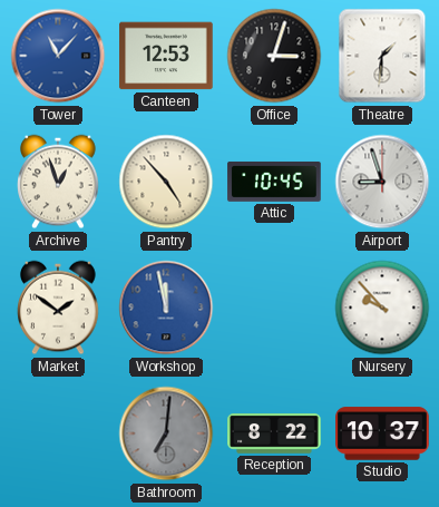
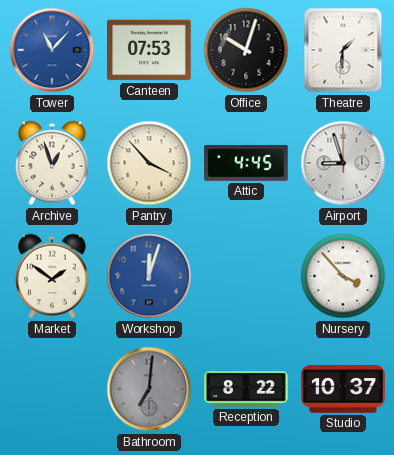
Canteen: 12:53 -> 07:53
Office: 3:03 -> 10:03
Pantry: 4:53 -> 3:53
Attic: 10:45 -> 4:45
Workshop: 11:58 -> 12:03
Nursery: 9:53 -> 3:53
